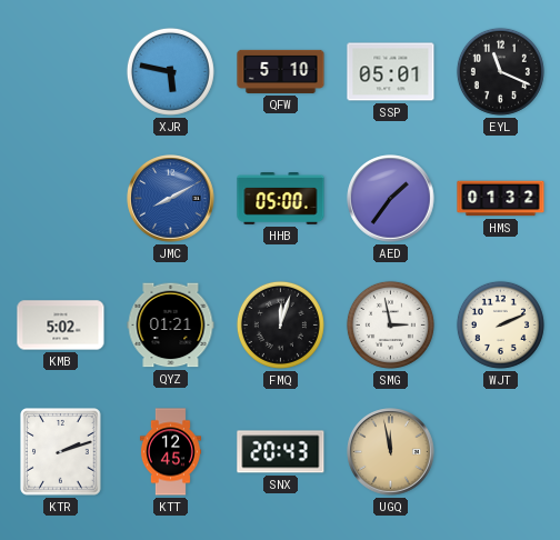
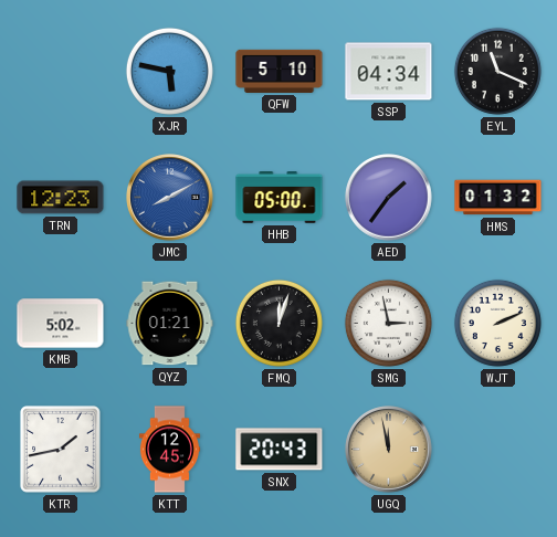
SSP: 05:01 -> 04:34
TRN: none -> 12:23
KTR: 2:12 -> 1:43
